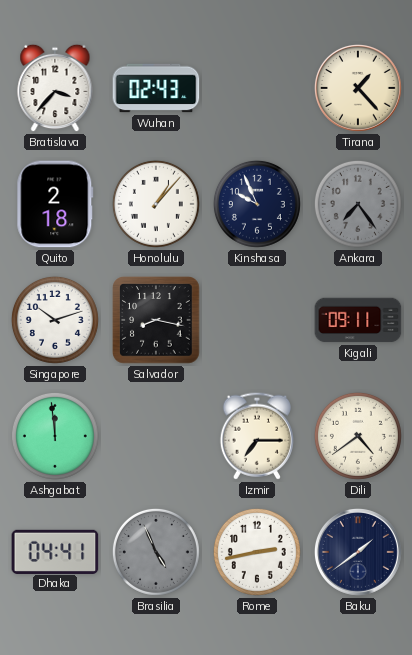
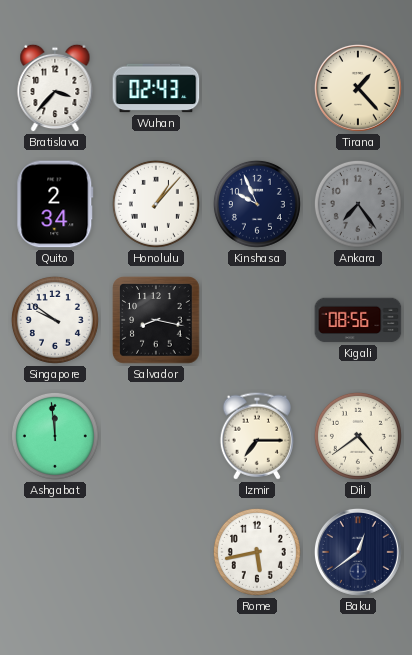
Quito: 2:18 -> 2:34
Singapore: 10:12 -> 9:51
Kigali: 09:11 -> 08:56
Dhaka: 04:41 -> none
Brasilia: 4:56 -> none
Rome: 2:43 -> 5:43
Baku: 1:39 -> 12:39
